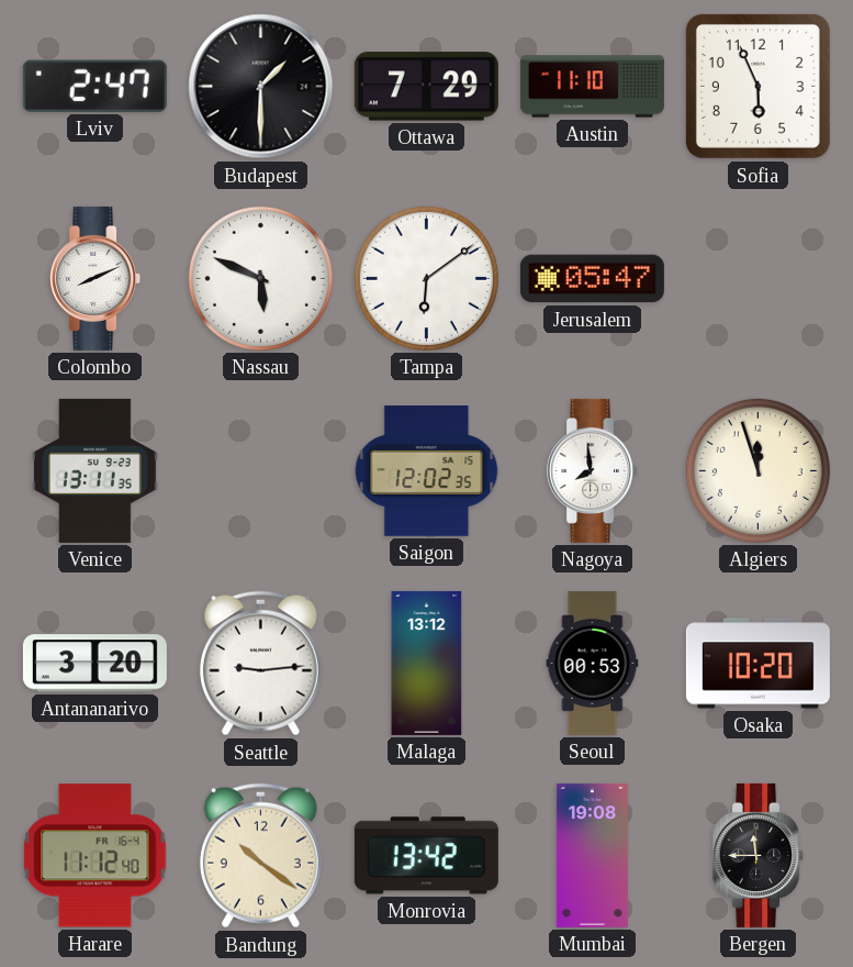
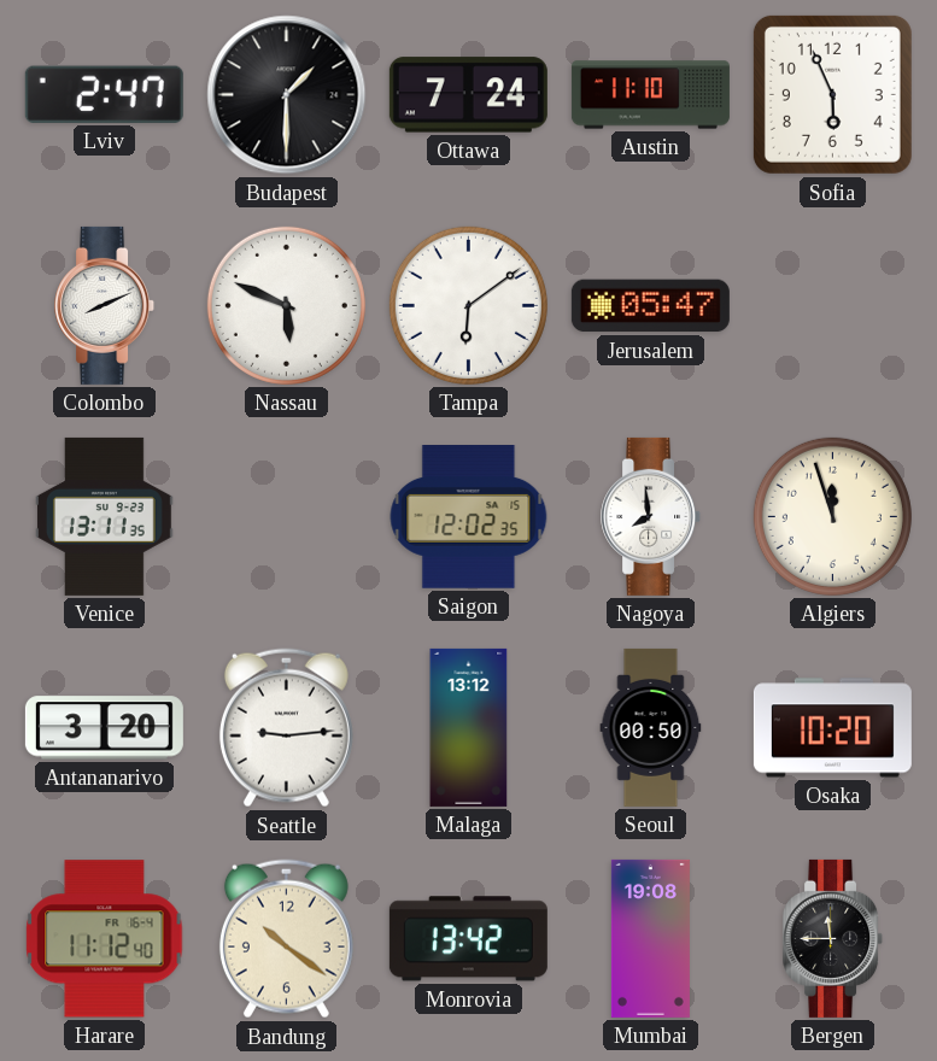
Ottawa: 7:29 -> 7:24
Seoul: 00:53 -> 00:50
